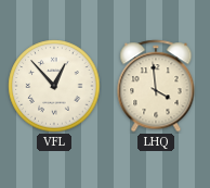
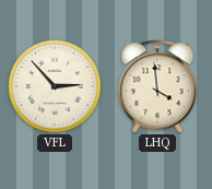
VFL: 12:53 -> 2:53
